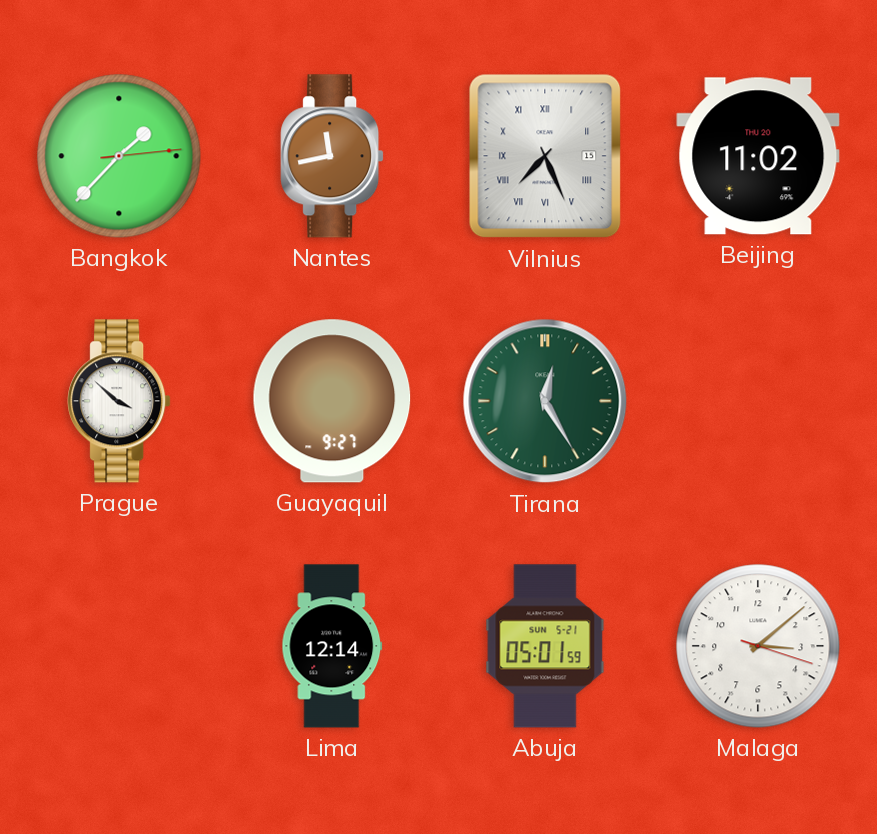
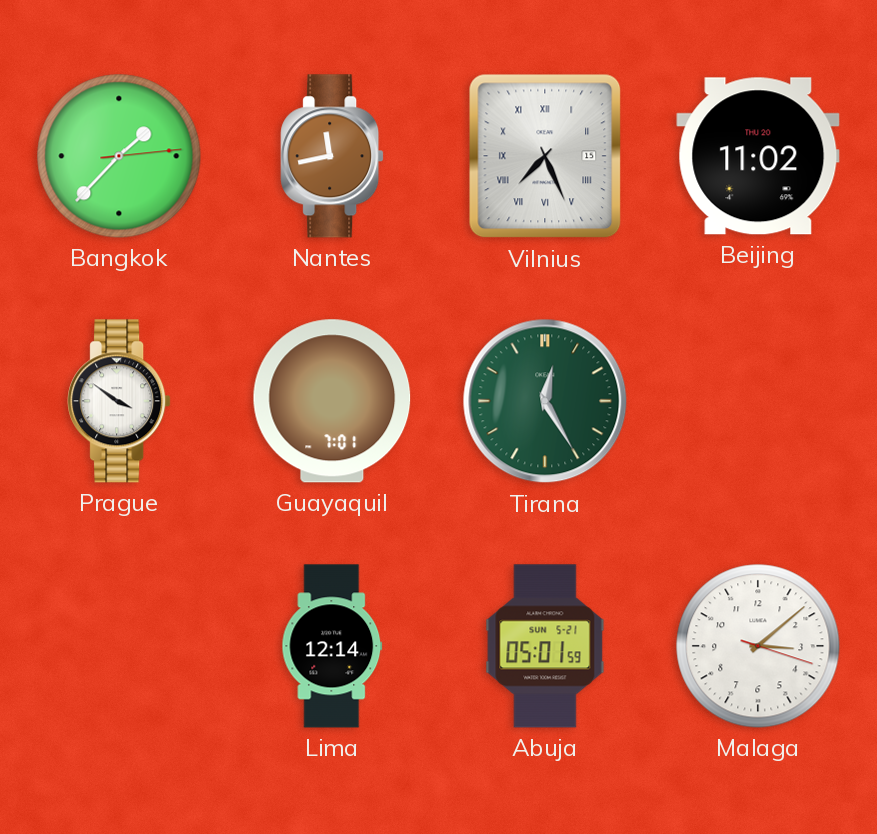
Prague: 3:52 -> 3:51
Guayaquil: 9:27 -> 7:01
